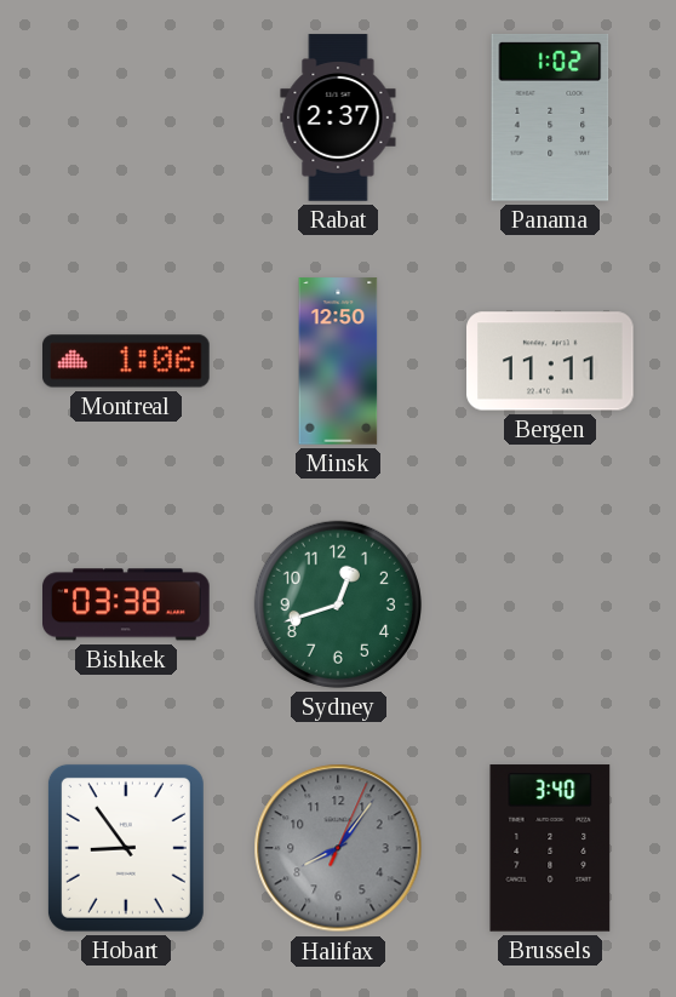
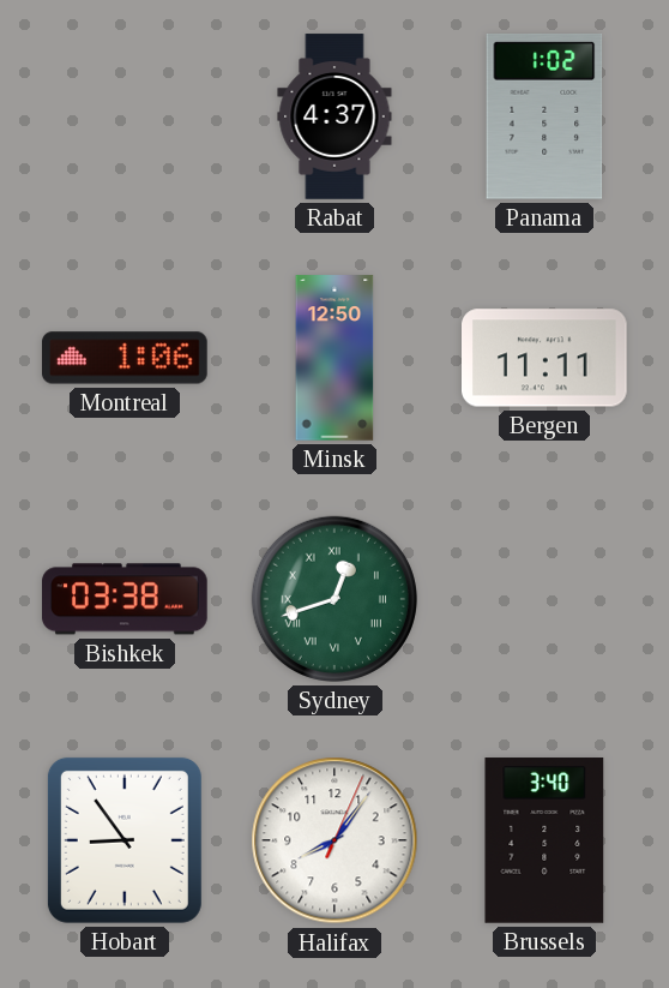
Rabat: 2:37 -> 4:37
Sydney numerals: Arabic -> Roman
Halifax dial: grey -> white
